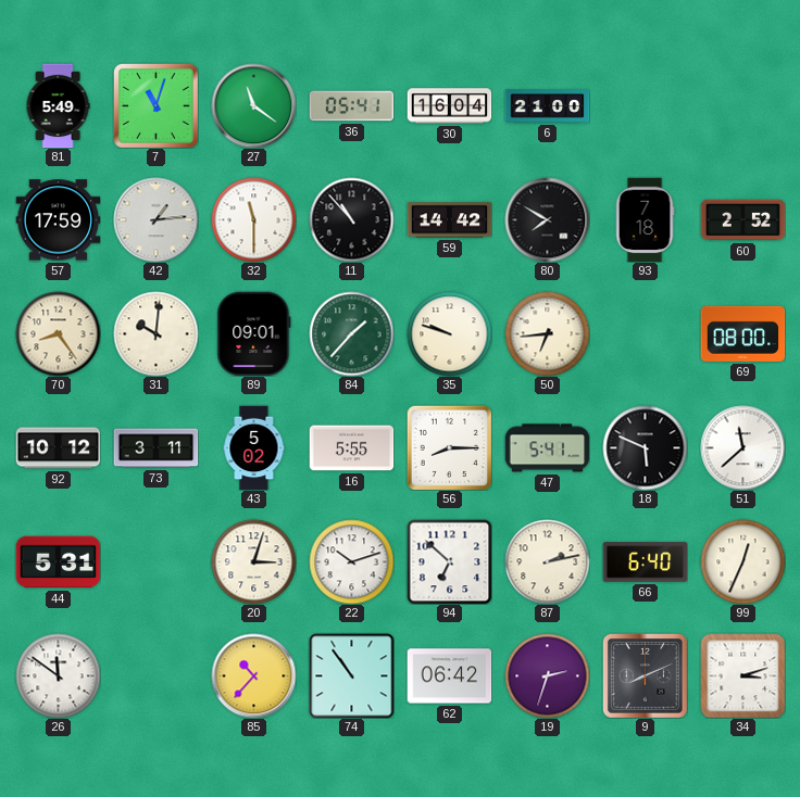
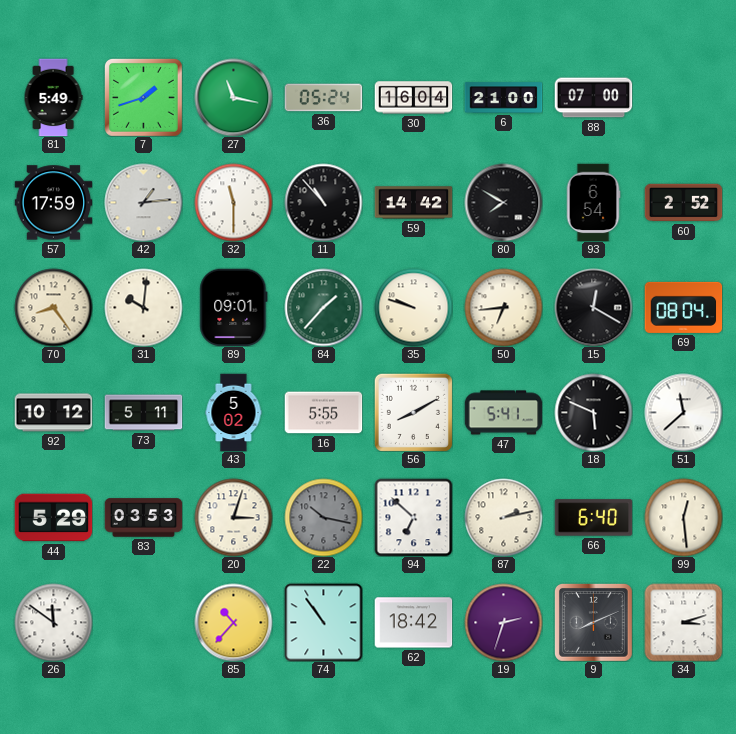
7: 11:03 -> 1:42
27: 11:21 -> 11:17
36: 05:41 -> 05:24
88: none -> 07:00
93: 7:18 -> 6:54
15: none -> 12:20
69: 08:00 -> 08:04
73: 3:11 -> 5:11
56: 8:15 -> 8:10
44: 5:31 -> 5:29
83: none -> 03:53
22: 10:12 -> 10:17
22 dial: white -> grey
99: 12:34 -> 12:29
62: 06:42 -> 18:42
